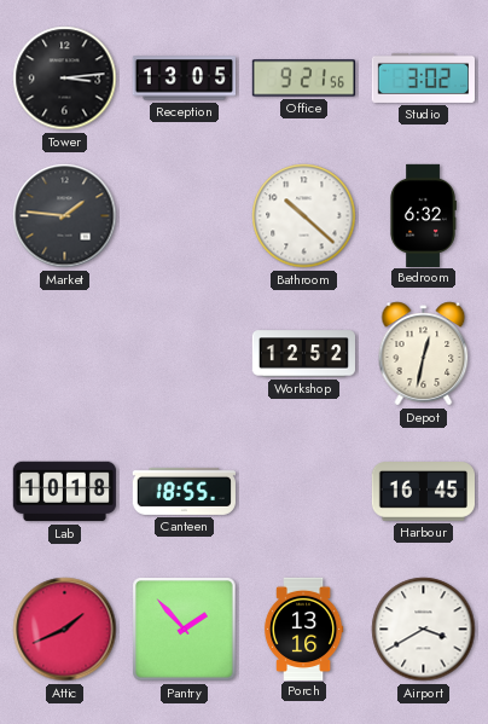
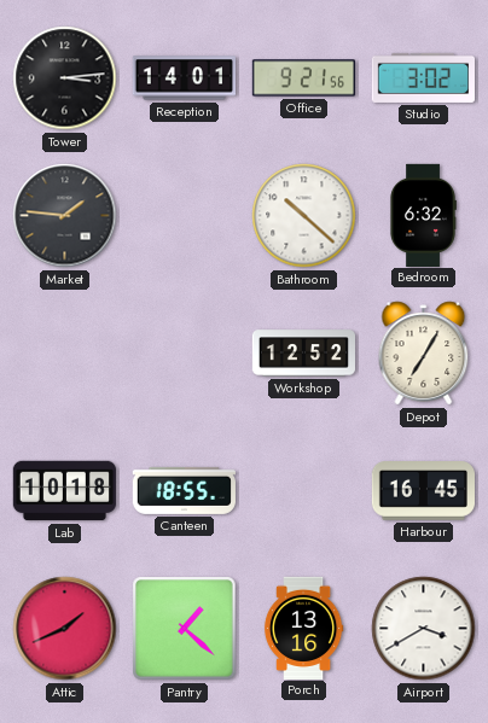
Reception: 13:05 -> 14:01
Depot: 12:32 -> 7:05
Pantry: 1:53 -> 1:22
